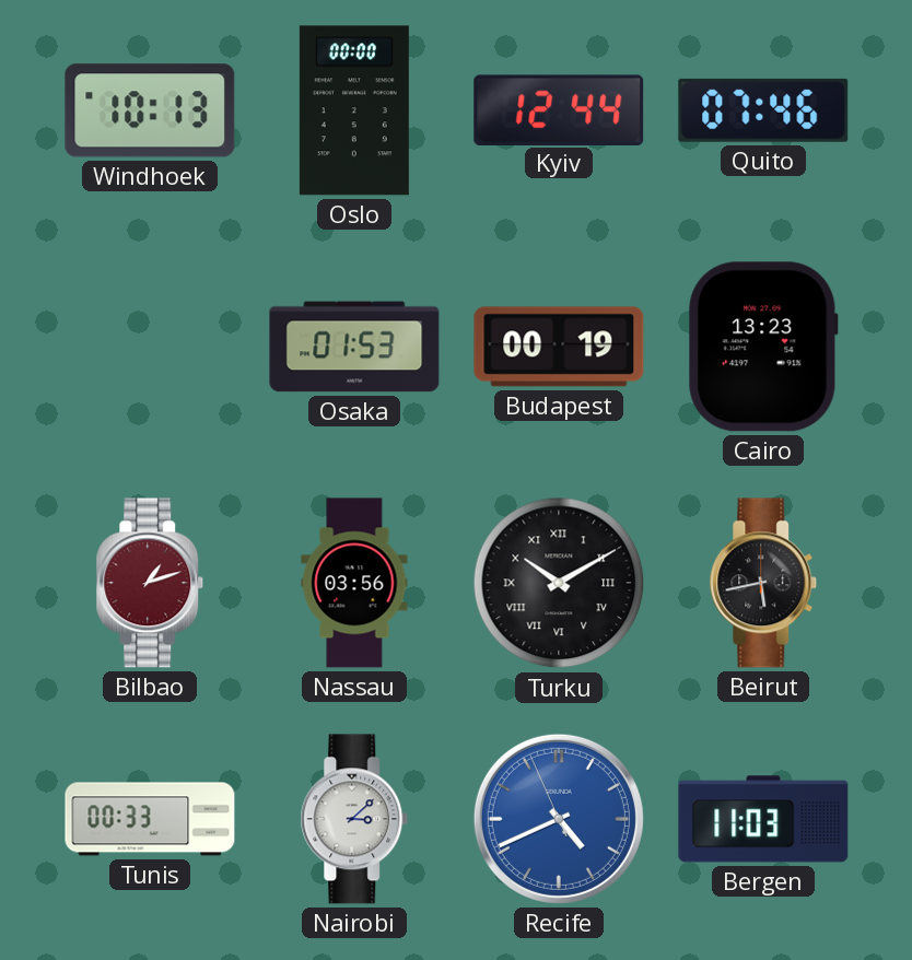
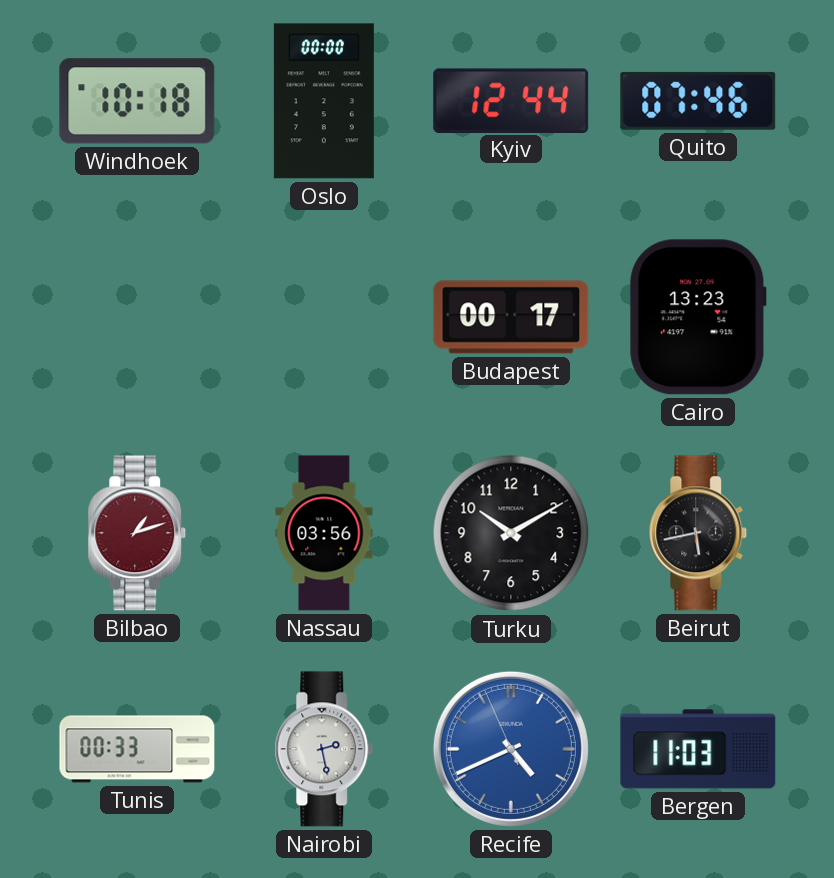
Windhoek: 10:13 -> 10:18
Osaka: 01:53 -> none
Budapest: 00:19 -> 00:17
Turku numerals: Roman -> Arabic
Nairobi: 3:08 -> 2:28
